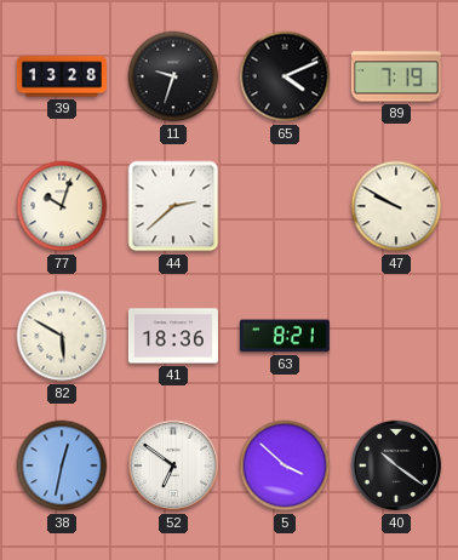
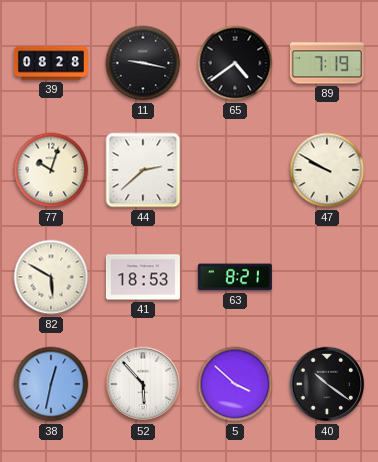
39: 13:28 -> 08:28
11: 9:33 -> 9:17
65: 4:11 -> 4:39
41: 18:36 -> 18:53
52: 6:51 -> 5:53
